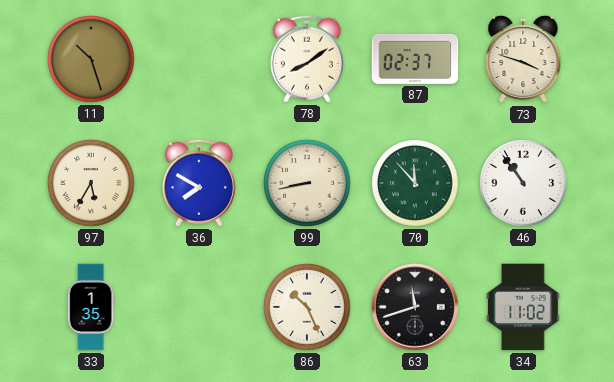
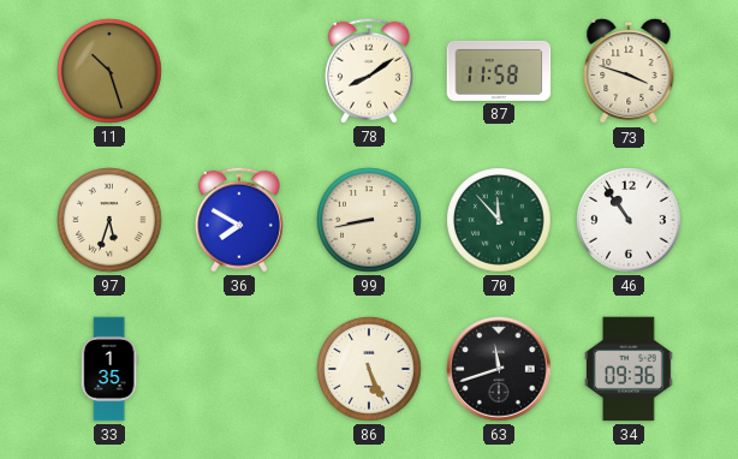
87: 02:37 -> 11:58
97: 5:35 -> 5:33
86: 10:26 -> 5:26
34: 11:02 -> 09:36
